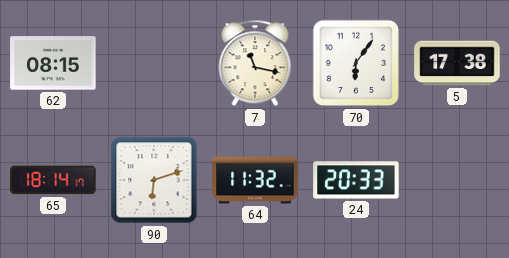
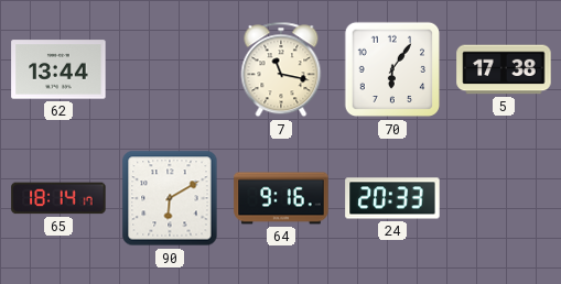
62: 08:15 -> 13:44
90: 6:12 -> 6:10
64: 11:32 -> 9:16
